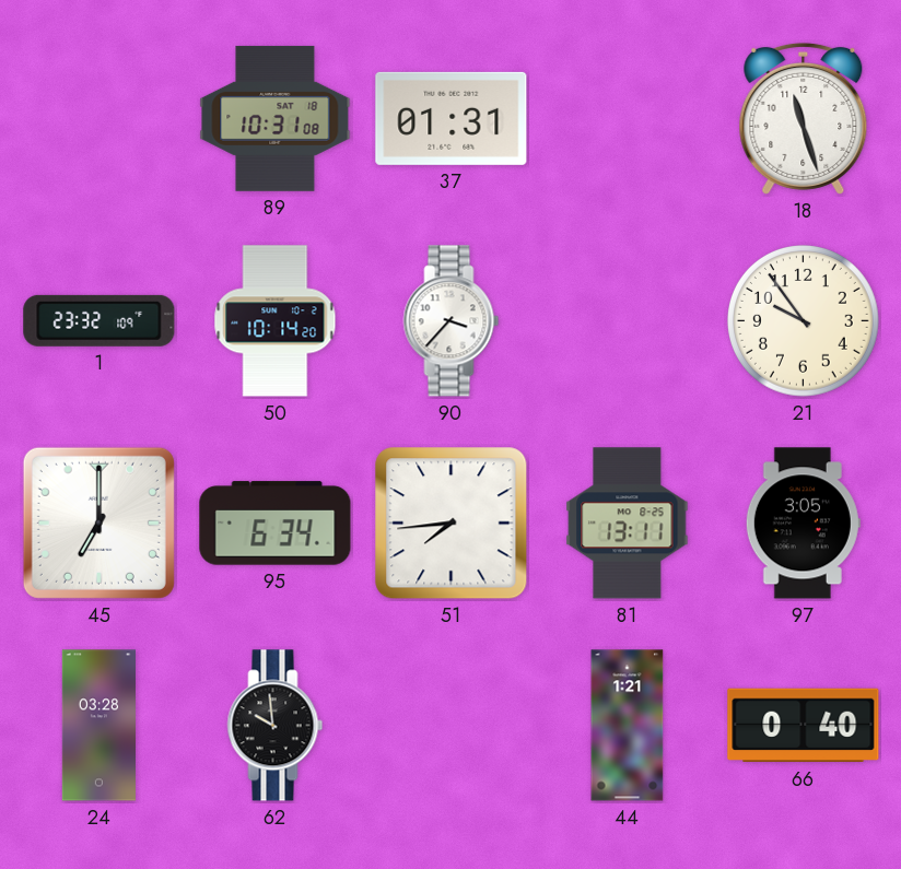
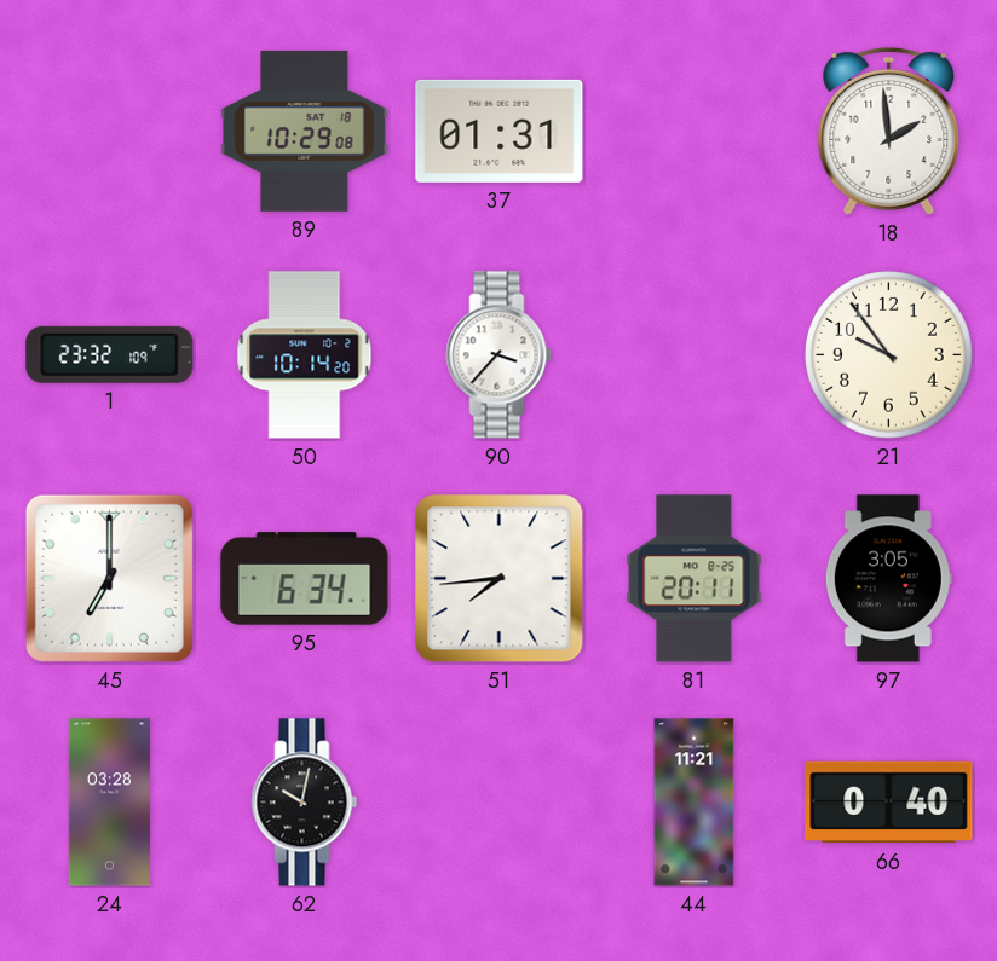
89: 10:31 -> 10:29
18: 11:27 -> 1:59
81: 13:11 -> 20:11
62: 9:59 -> 10:02
44: 1:21 -> 11:21
